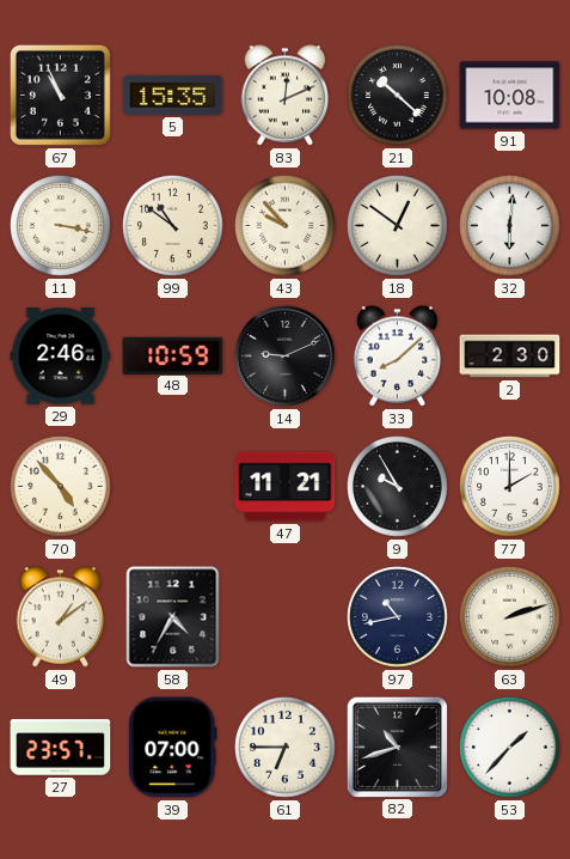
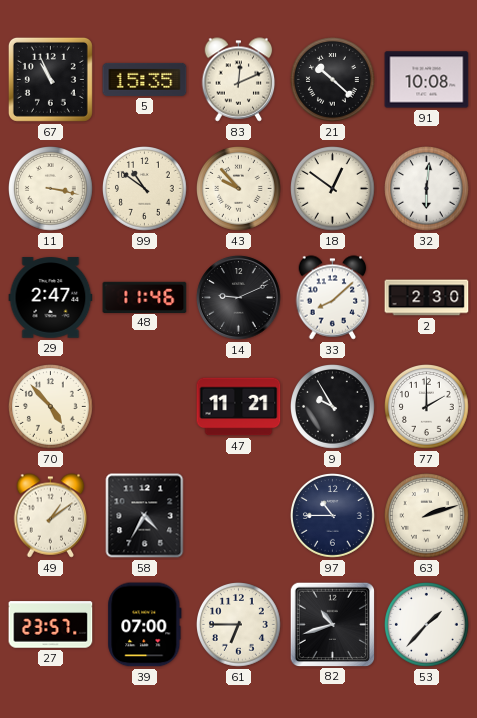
29: 2:46 -> 2:47
48: 10:59 -> 11:46
97: 10:43 -> 10:45
